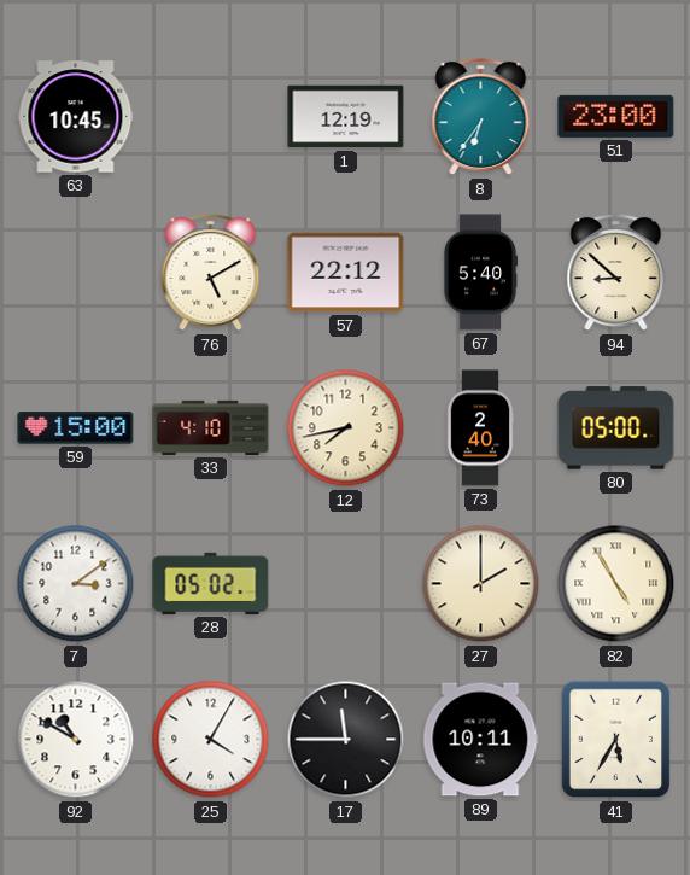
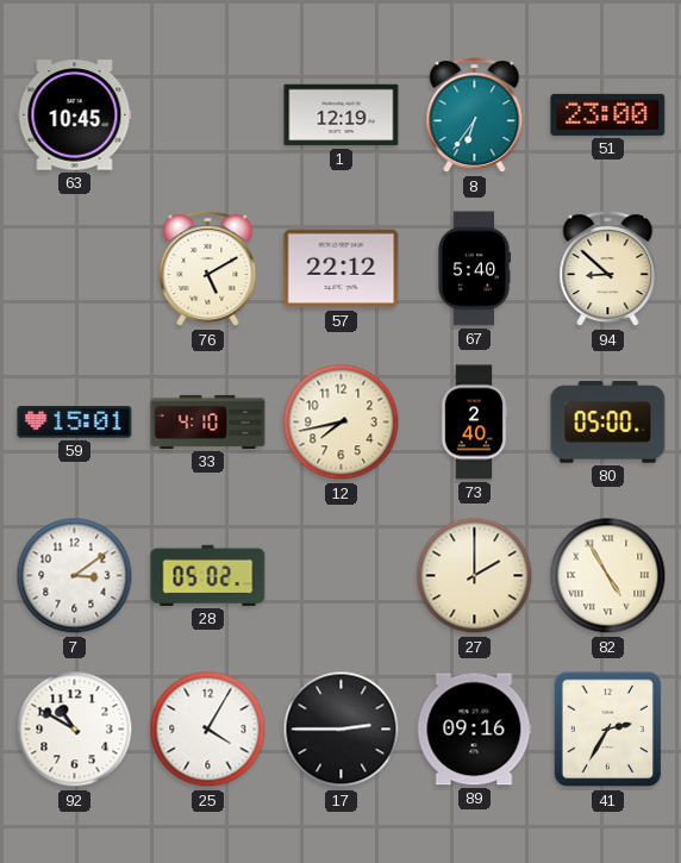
59: 15:00 -> 15:01
17: 11:45 -> 2:45
89: 10:11 -> 09:16
41: 5:35 -> 2:35
